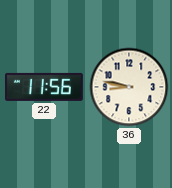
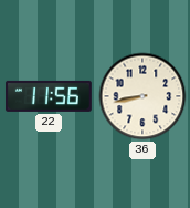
36: 8:47 -> 8:43
